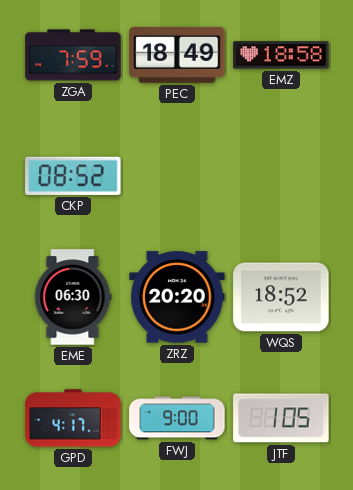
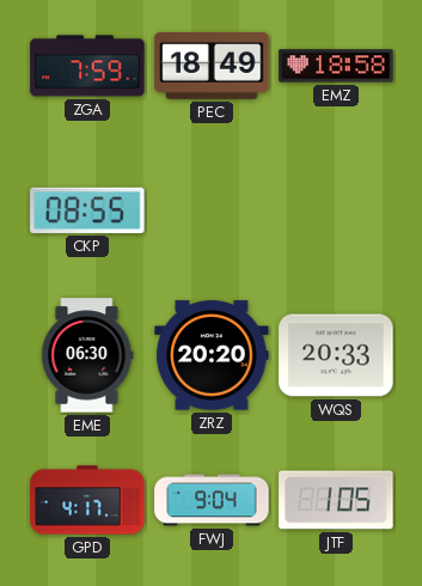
CKP: 08:52 -> 08:55
WQS: 18:52 -> 20:33
FWJ: 9:00 -> 9:04
